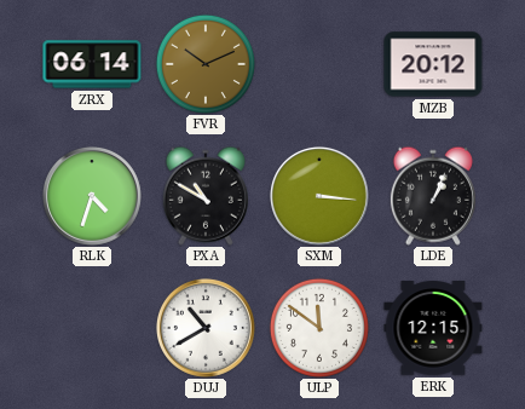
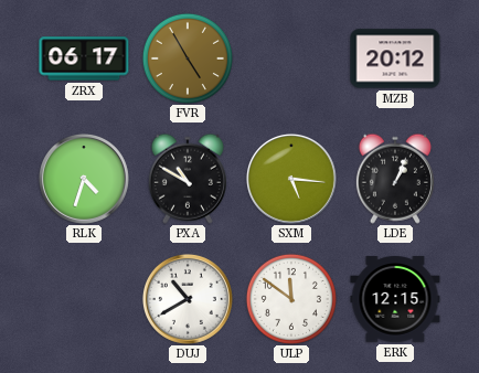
ZRX: 06:14 -> 06:17
FVR: 10:11 -> 4:55
SXM: 3:16 -> 5:16
